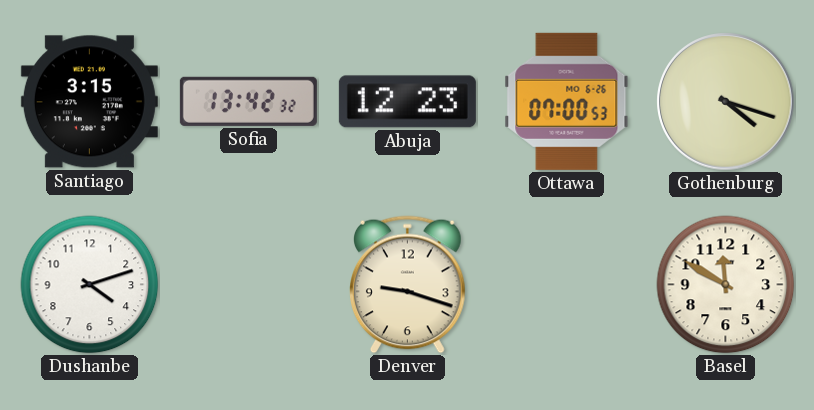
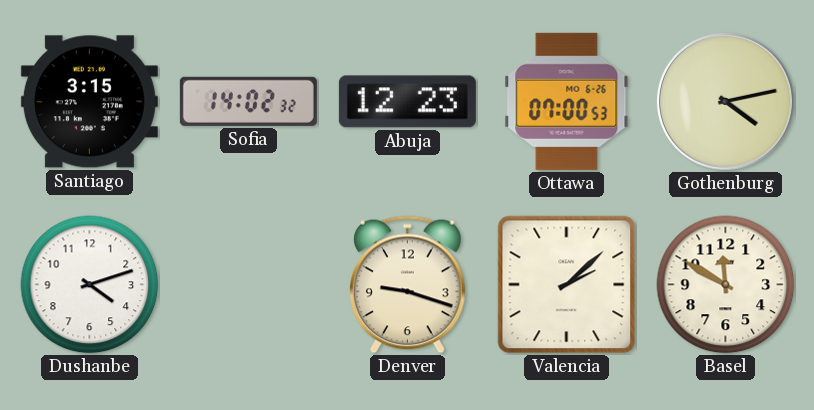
Sofia: 13:42 -> 14:02
Gothenburg: 4:18 -> 4:13
Valencia: none -> 2:08
